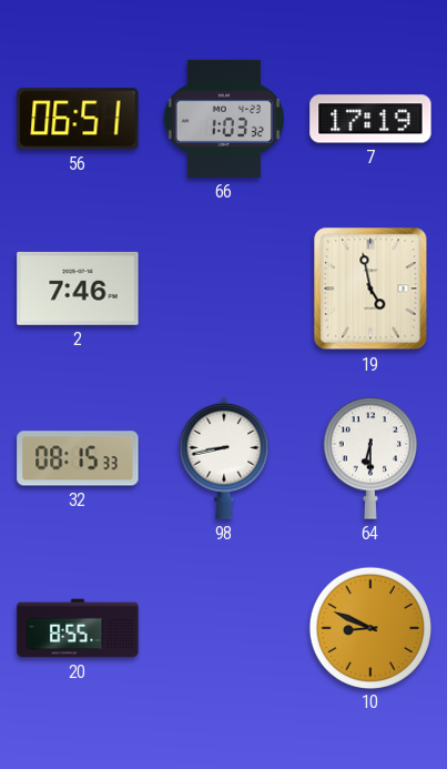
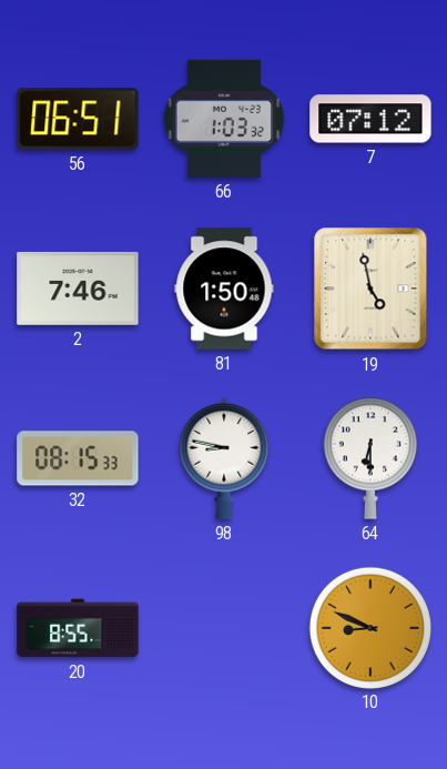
7: 17:19 -> 07:12
81: none -> 1:50
98: 8:43 -> 8:47
